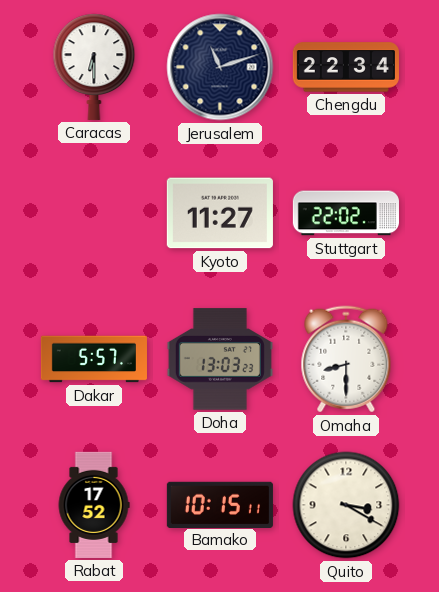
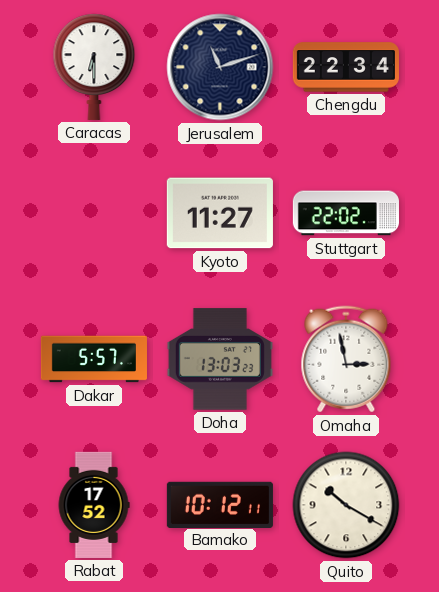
Omaha: 8:30 -> 2:58
Bamako: 10:15 -> 10:12
Quito: 3:20 -> 10:20
